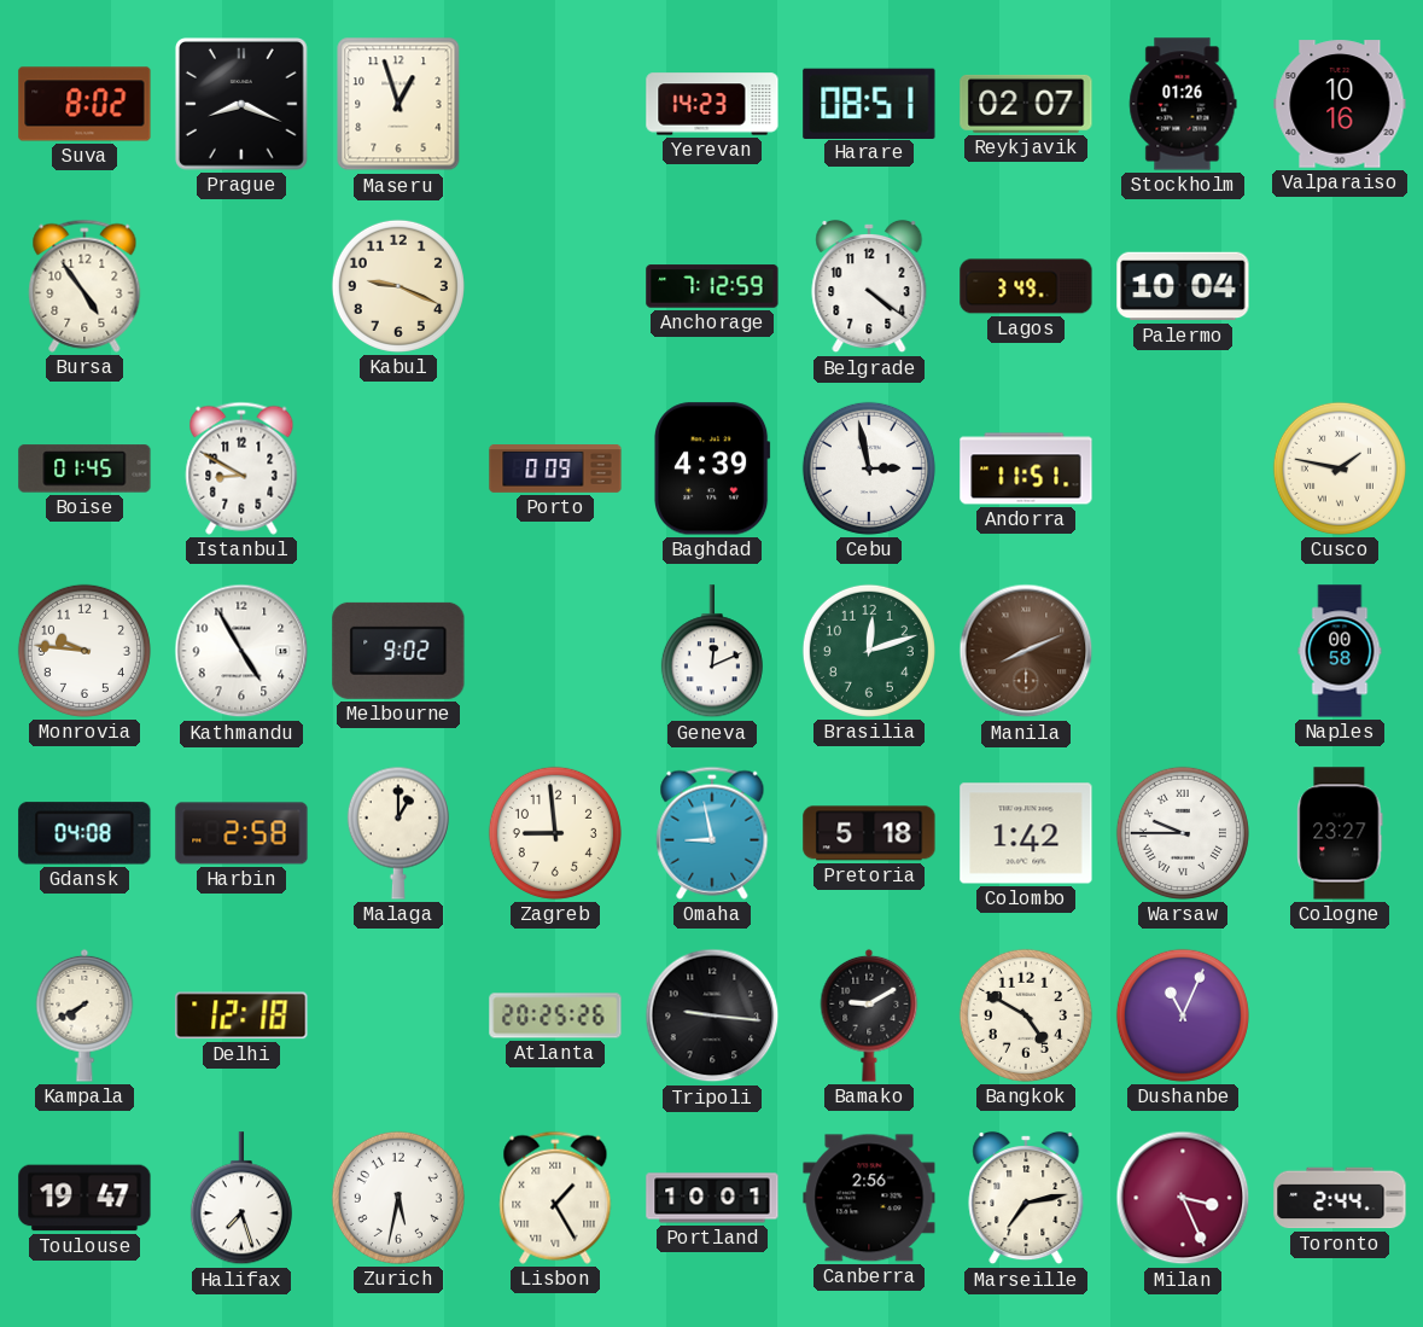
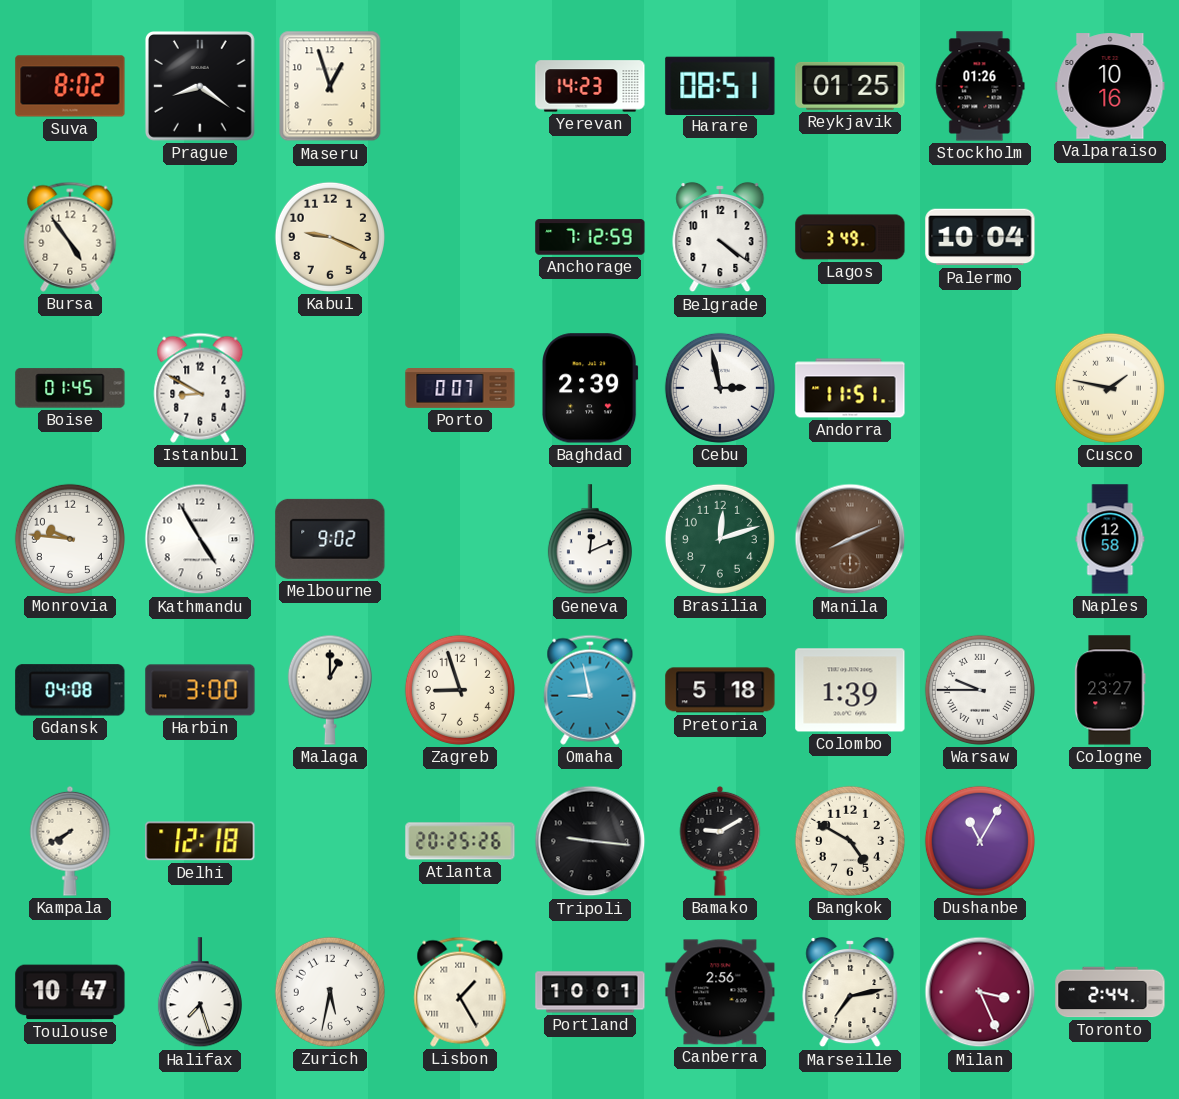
Prague: 8:19 -> 8:21
Reykjavik: 02:07 -> 01:25
Porto: 0:09 -> 0:07
Baghdad: 4:39 -> 2:39
Naples: 00:58 -> 12:58
Harbin: 2:58 -> 3:00
Zagreb: 8:59 -> 8:57
Colombo: 1:42 -> 1:39
Dushanbe: 11:04 -> 11:05
Toulouse: 19:47 -> 10:47
